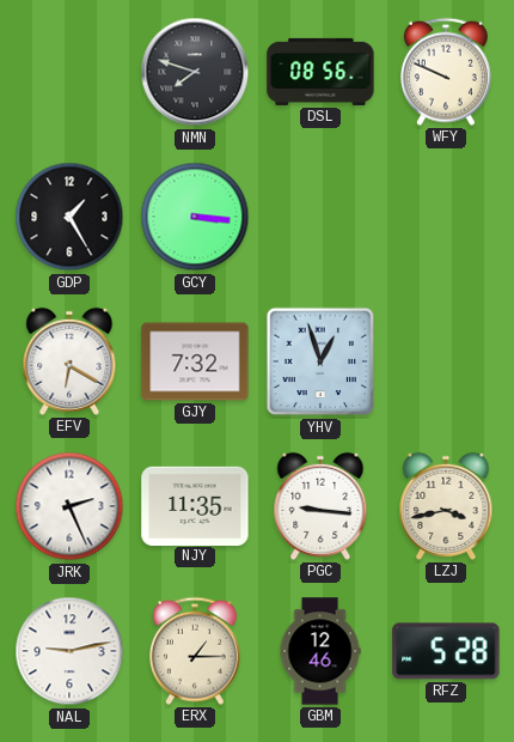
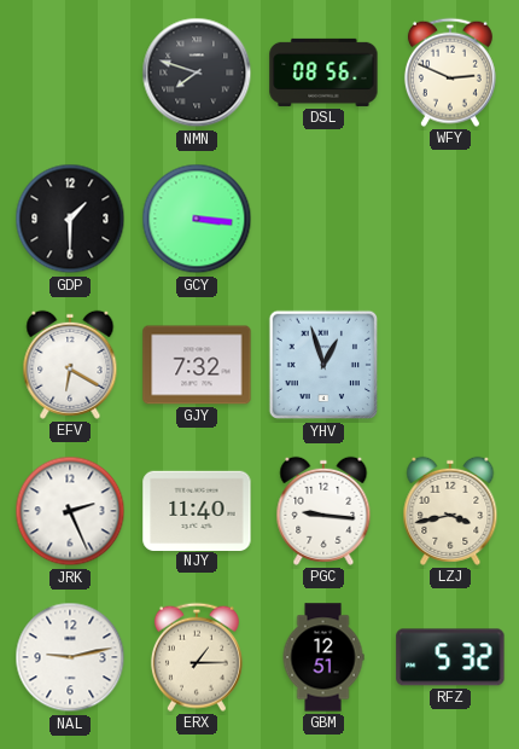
WFY: 9:49 -> 2:49
GDP: 1:25 -> 1:30
NJY: 11:35 -> 11:40
GBM: 12:46 -> 12:51
RFZ: 5:28 -> 5:32
